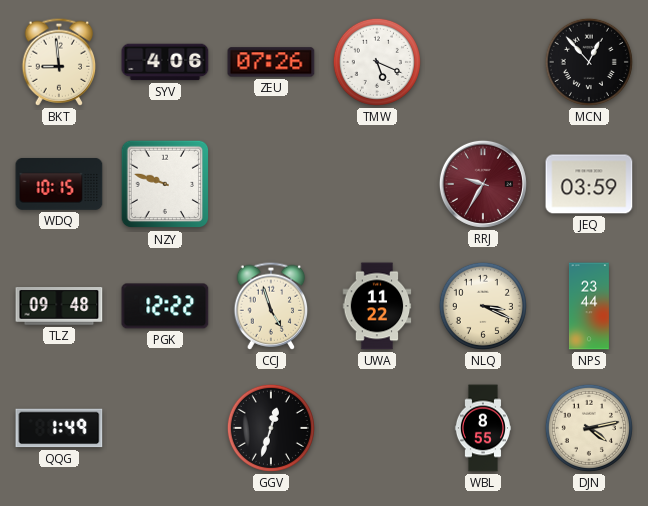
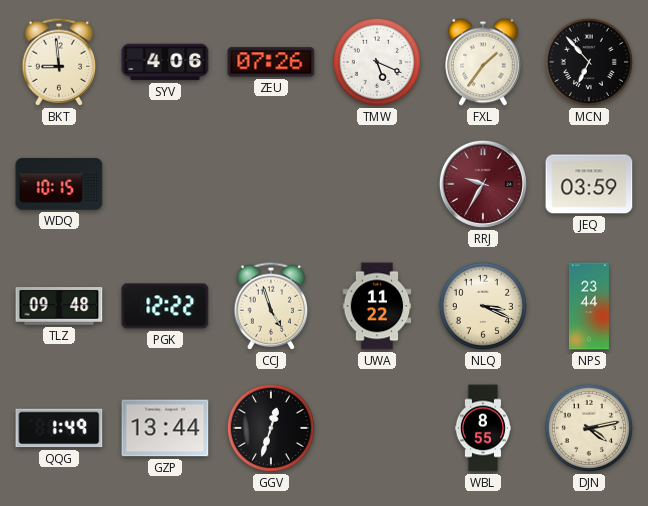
FXL: none -> 1:36
MCN: 12:53 -> 6:53
NZY: 9:48 -> none
GZP: none -> 13:44
